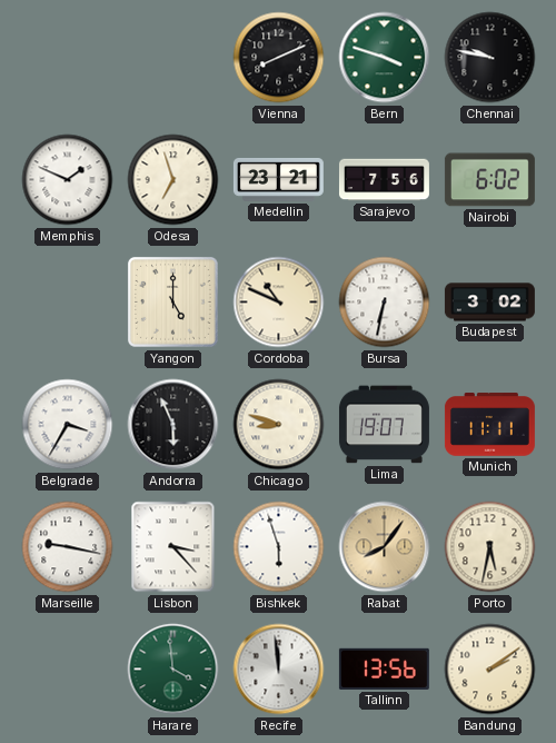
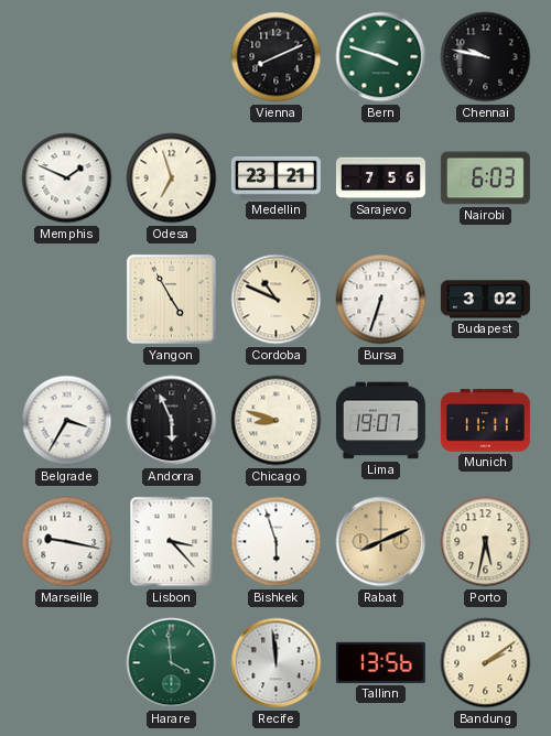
Nairobi: 6:02 -> 6:03
Yangon: 5:00 -> 4:55
Bursa: 6:32 -> 6:33
Rabat: 8:06 -> 8:11
